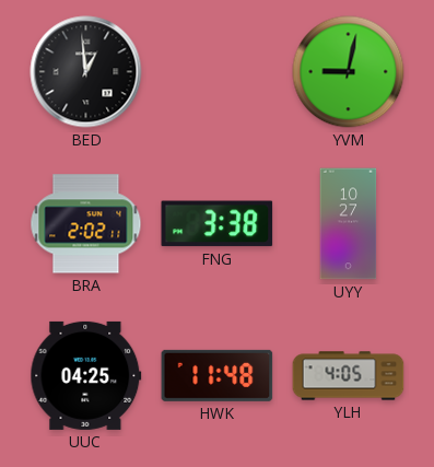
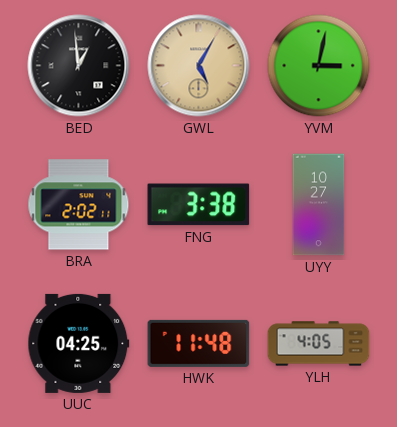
GWL: none -> 5:05
YVM: 9:02 -> 3:02
